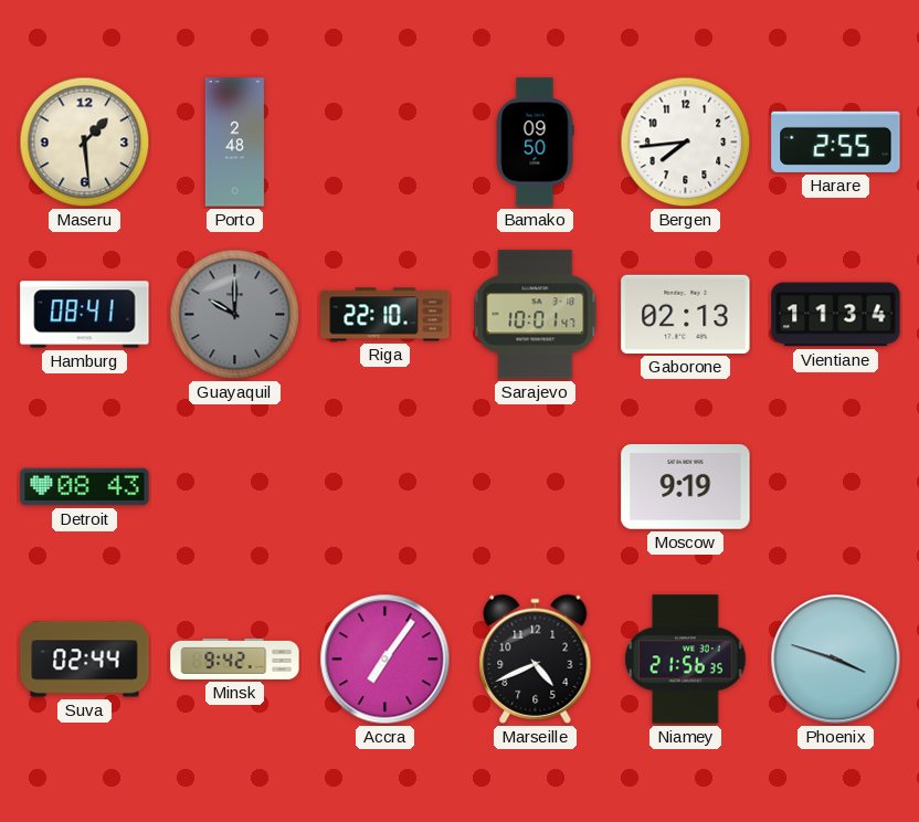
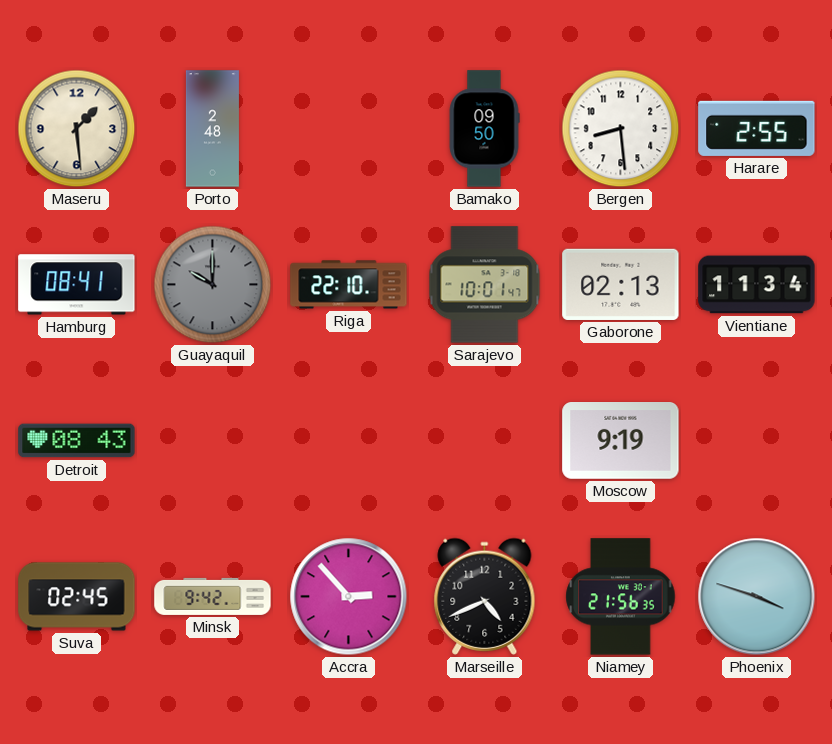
Bergen: 7:44 -> 8:29
Suva: 02:44 -> 02:45
Accra: 7:06 -> 2:53
